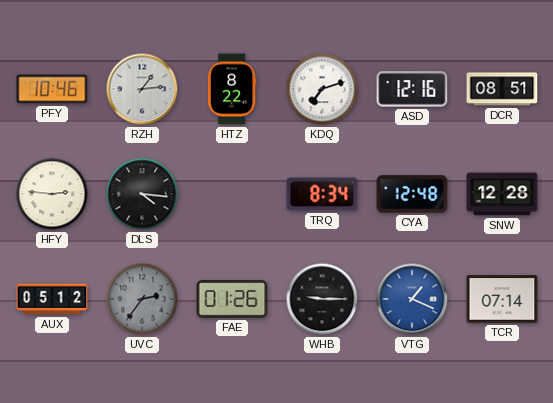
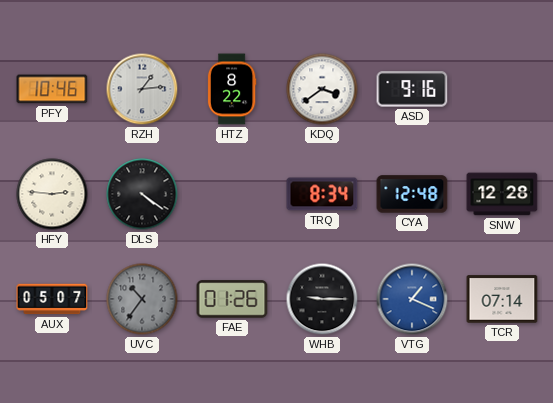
KDQ: 7:12 -> 3:39
ASD: 12:16 -> 9:16
DCR: 08:51 -> none
DLS: 4:16 -> 4:21
AUX: 05:12 -> 05:07
UVC: 2:36 -> 10:36
